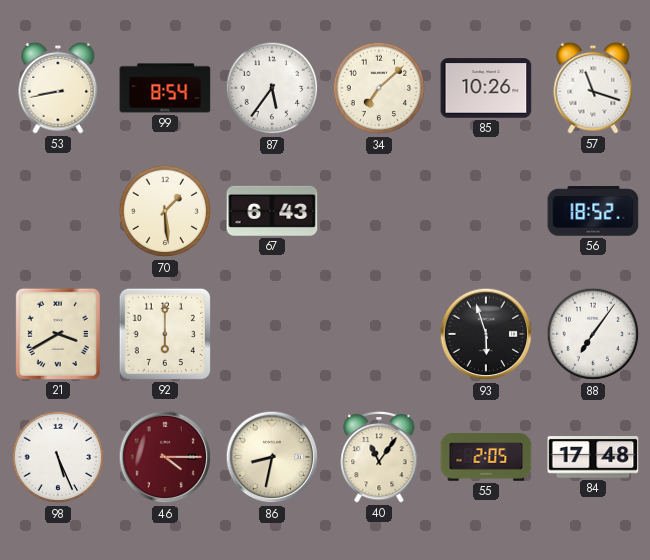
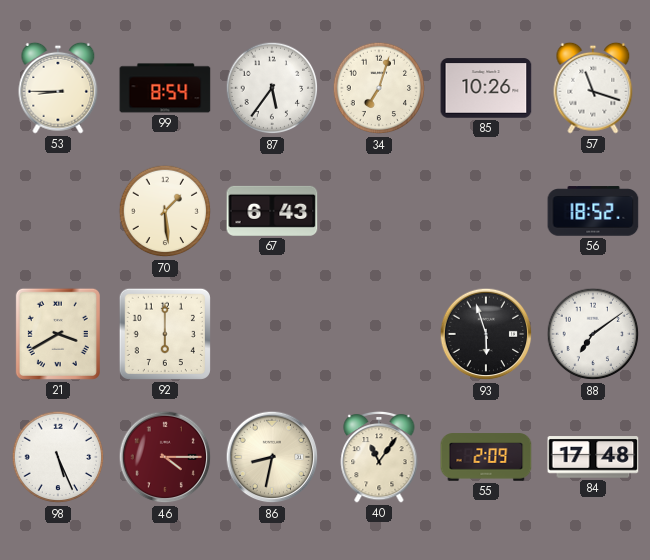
53: 8:43 -> 8:45
34: 7:08 -> 7:03
88: 7:06 -> 7:09
55: 2:05 -> 2:09
